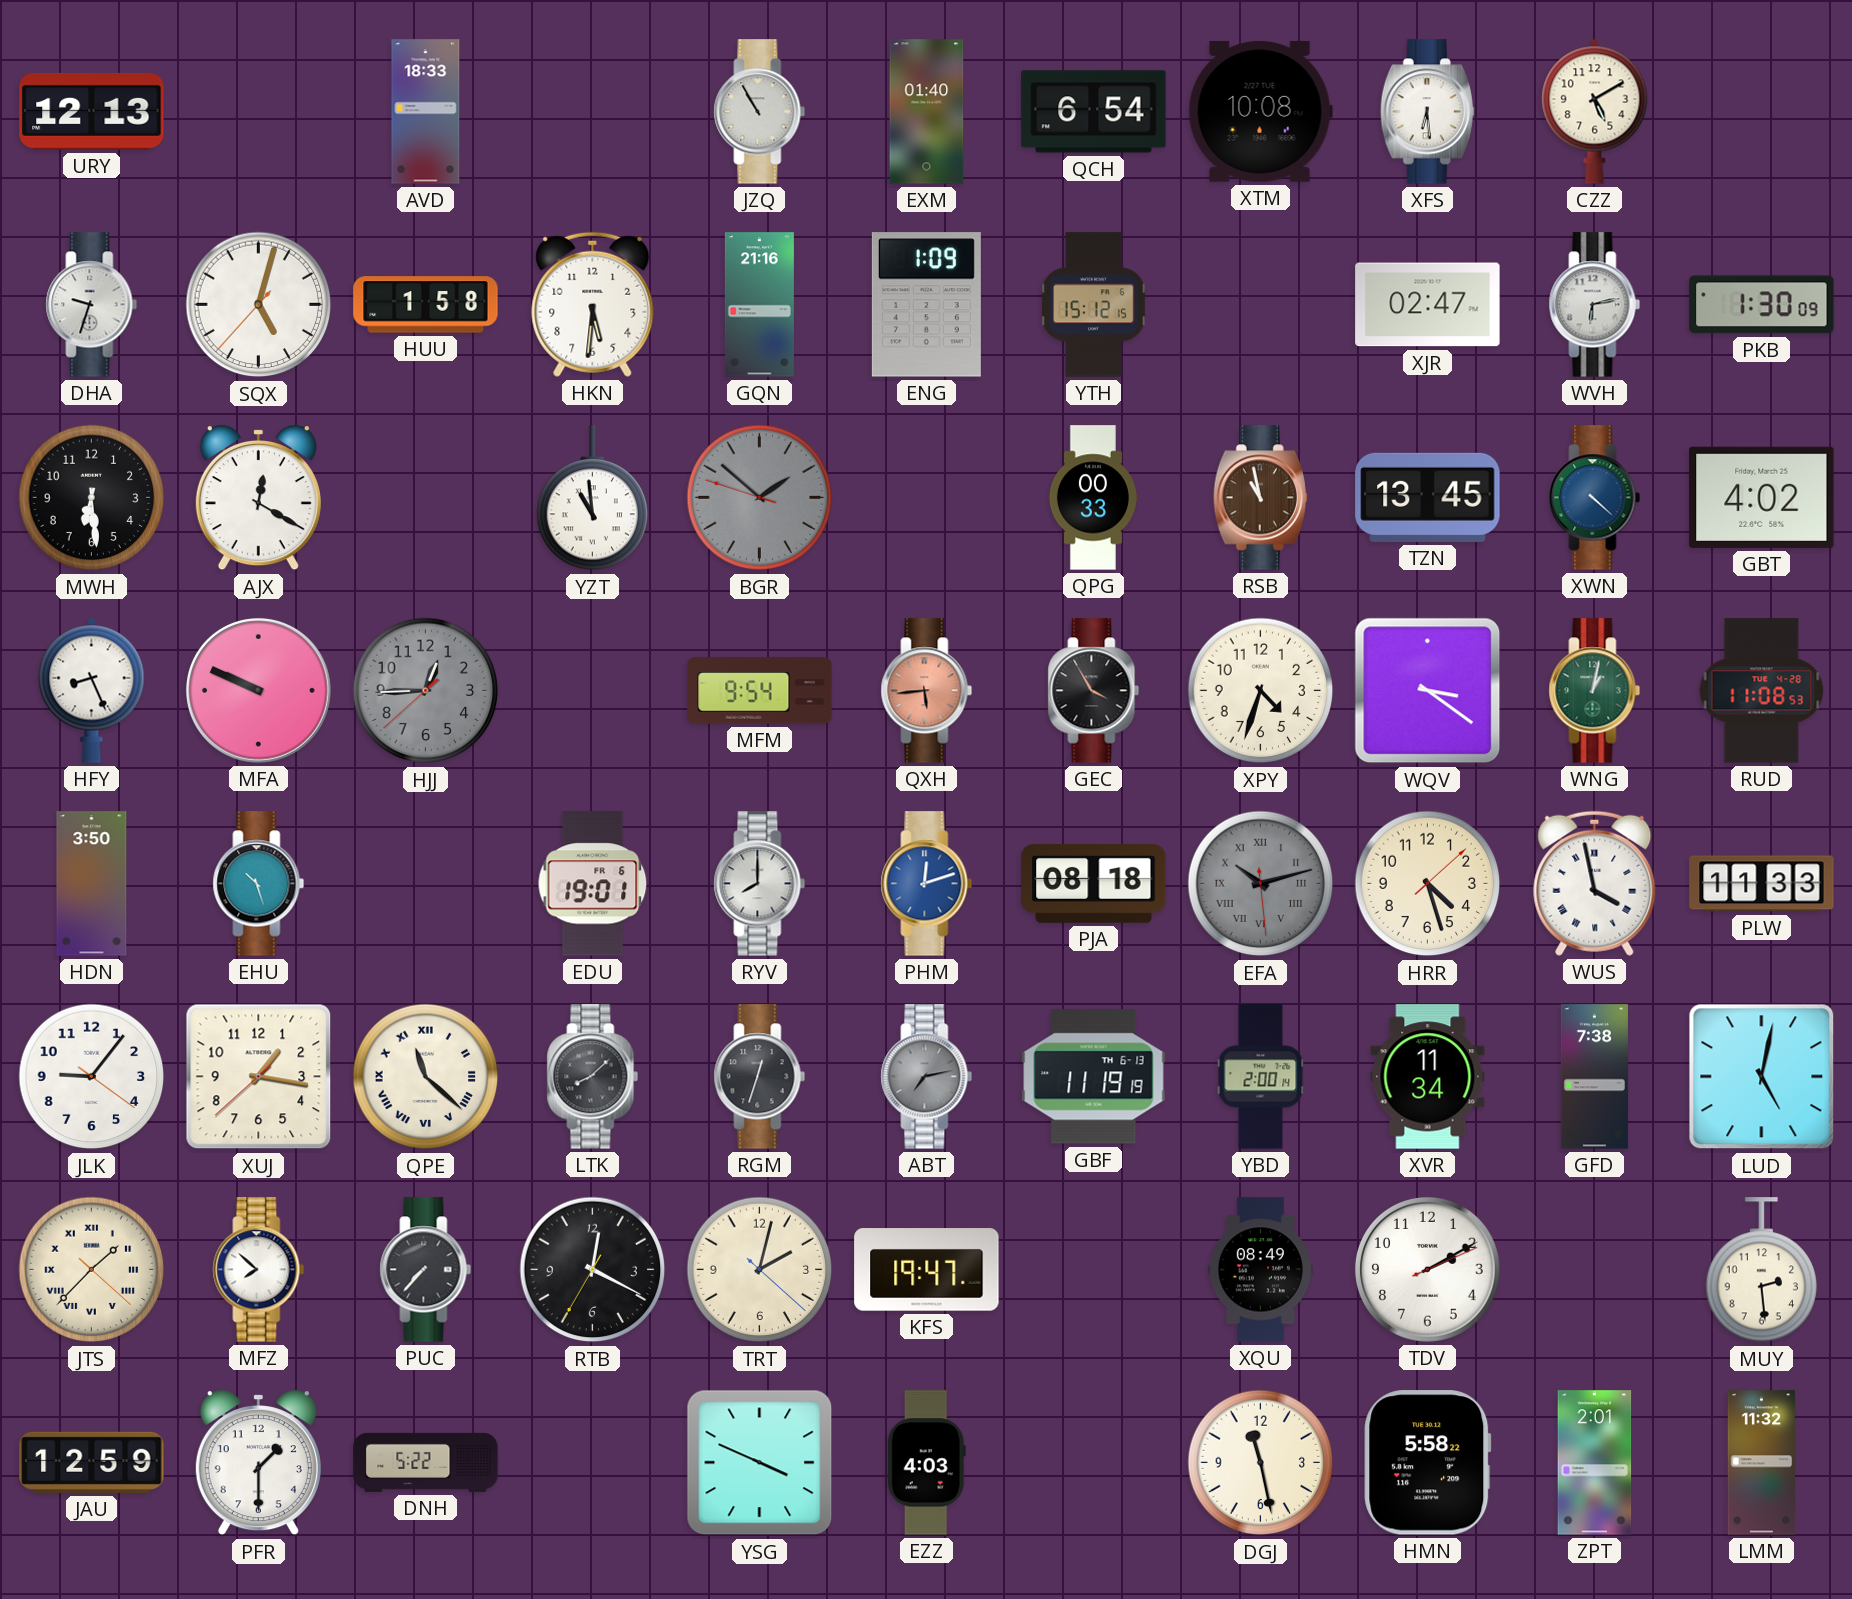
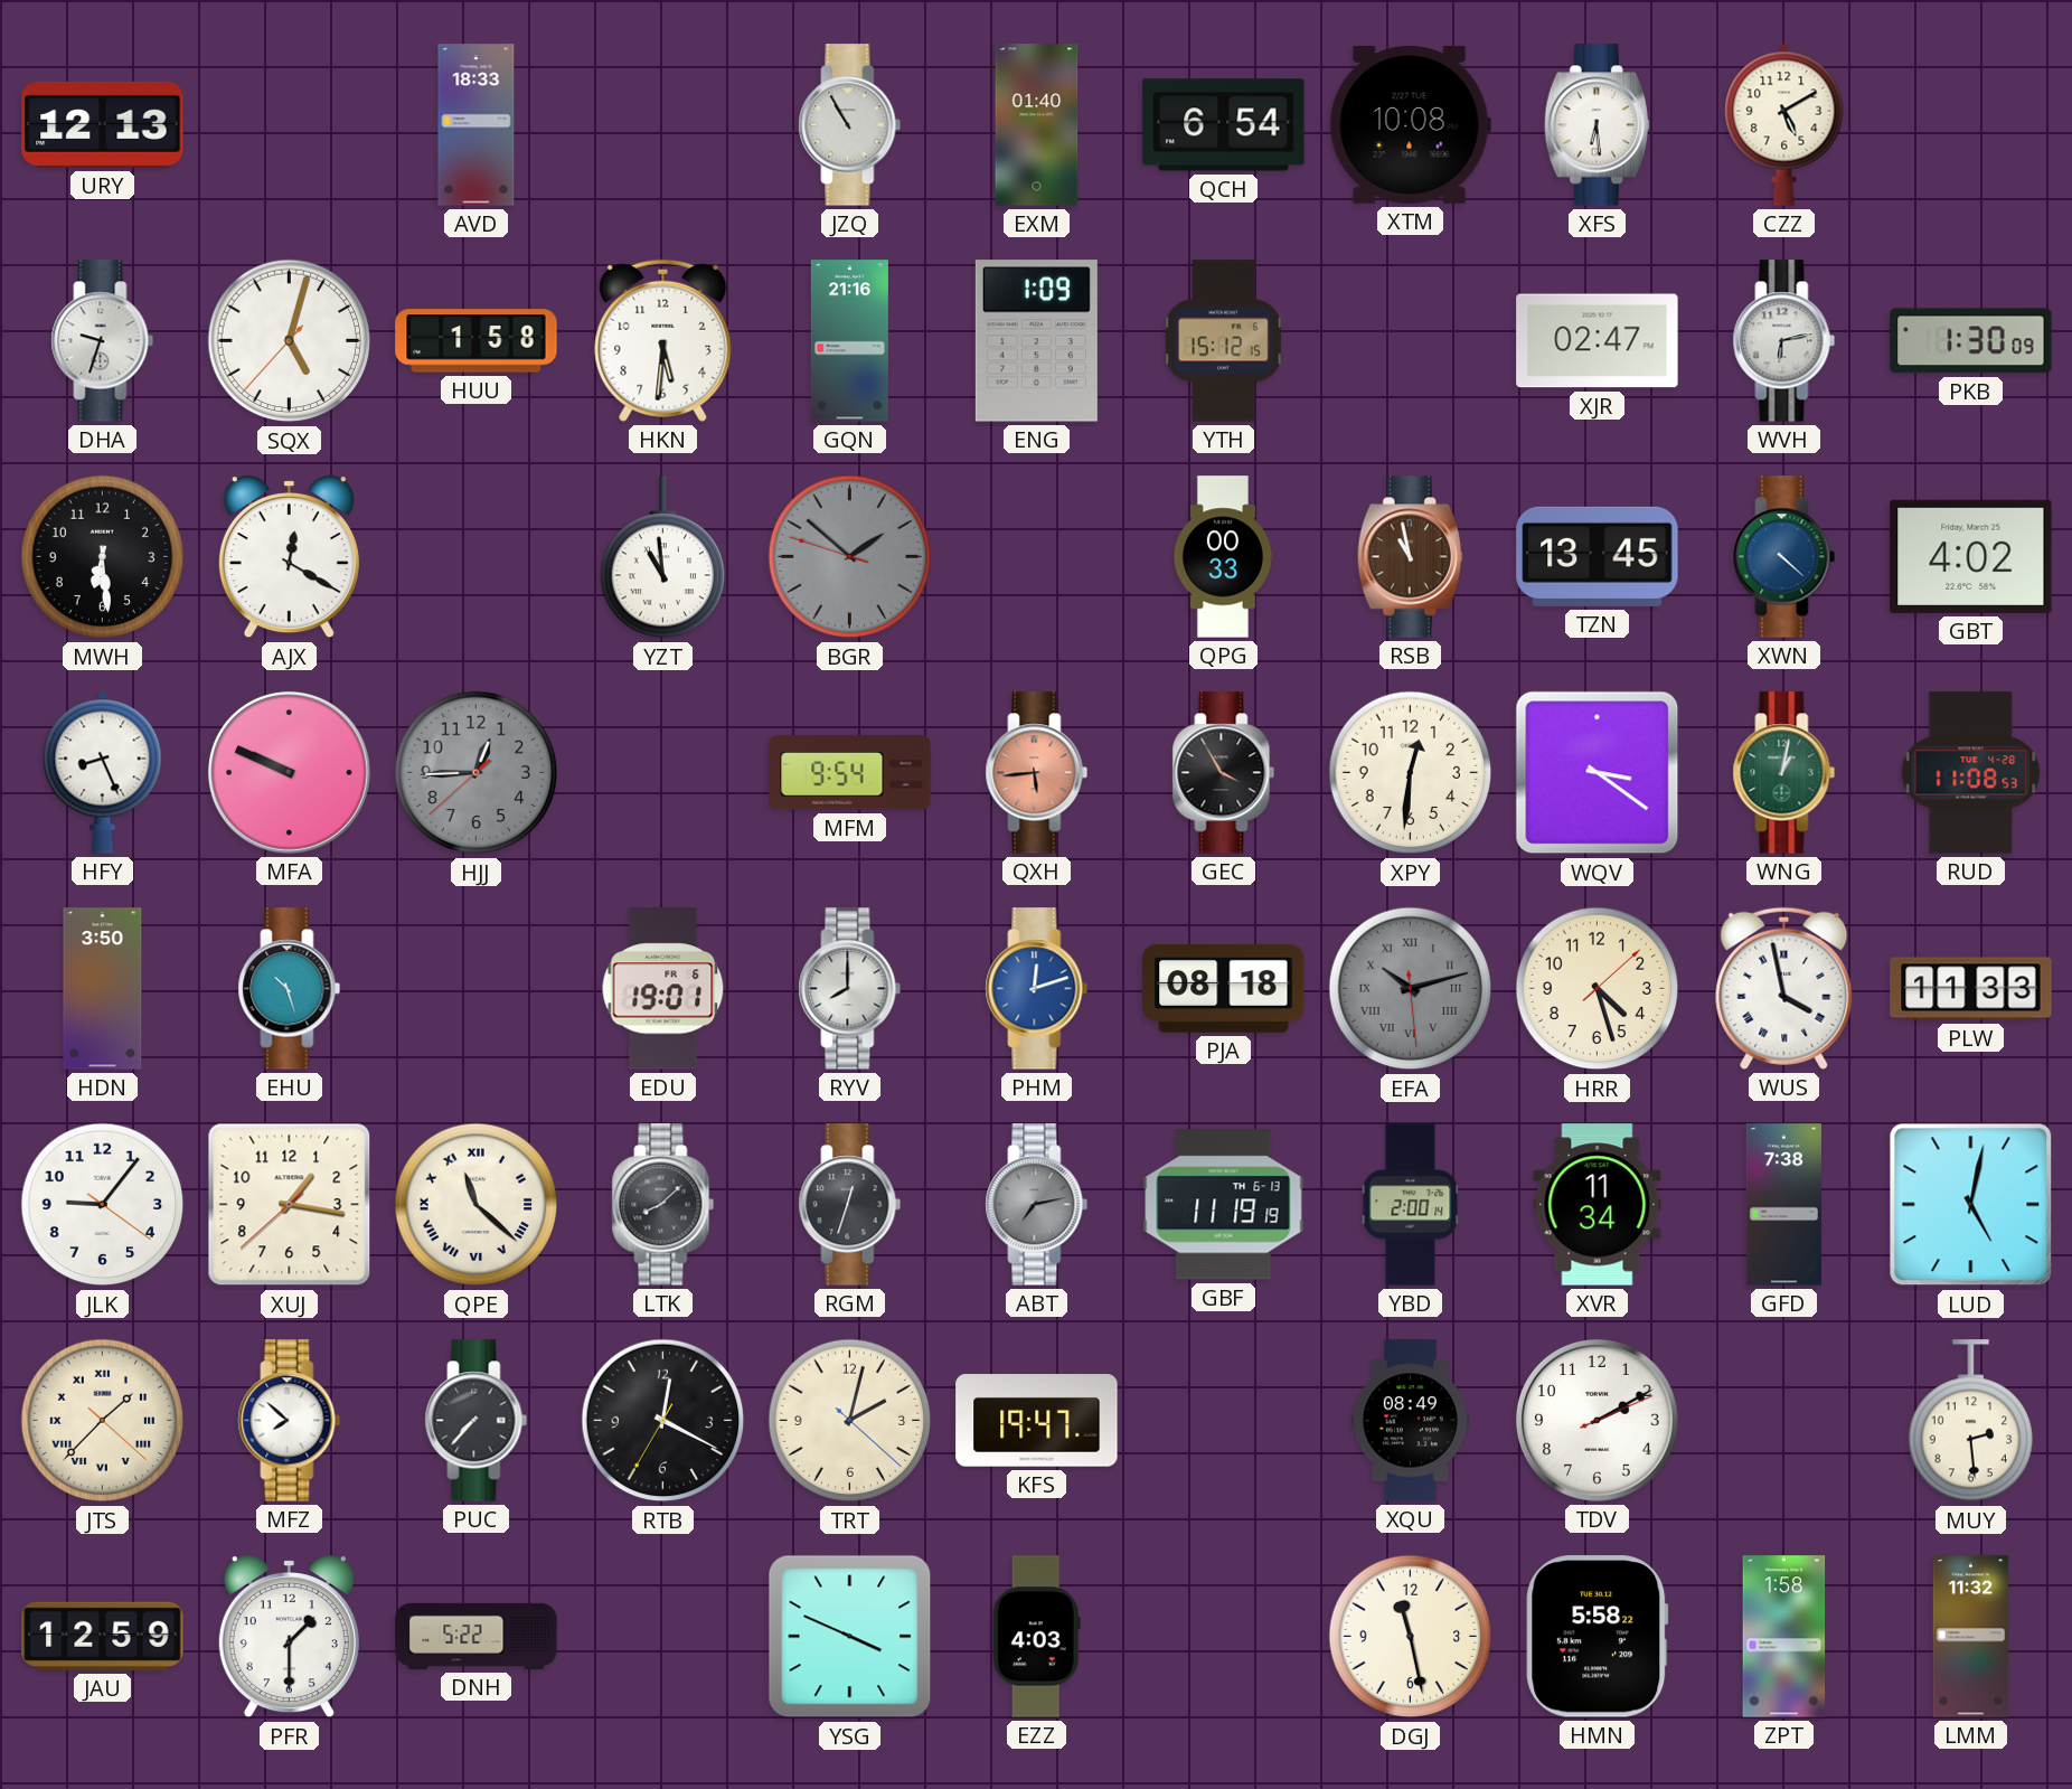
XPY: 4:33 -> 12:31
ZPT: 2:01 -> 1:58
